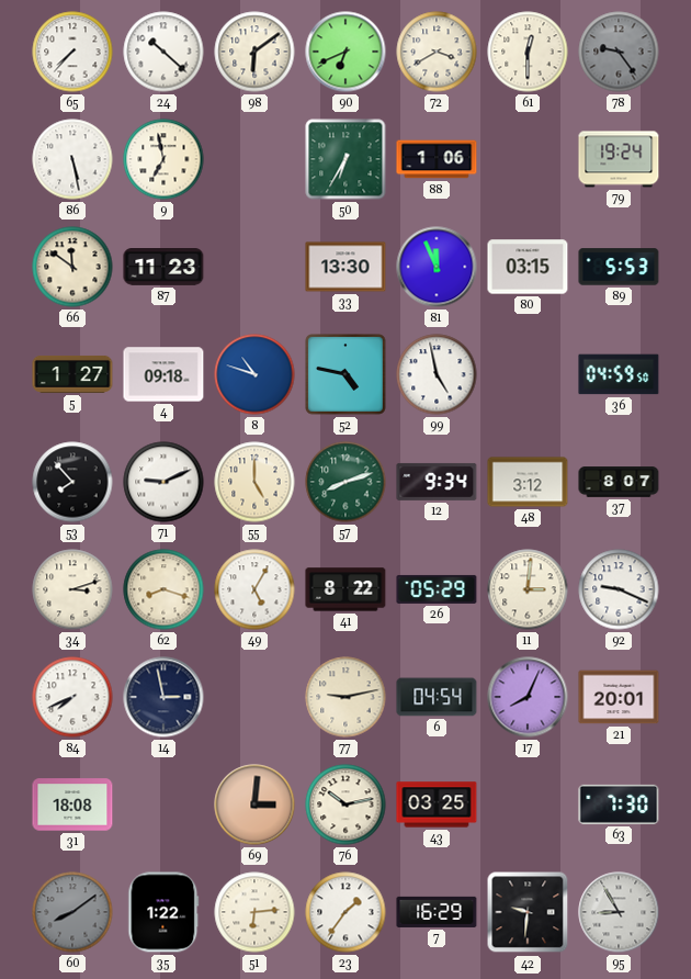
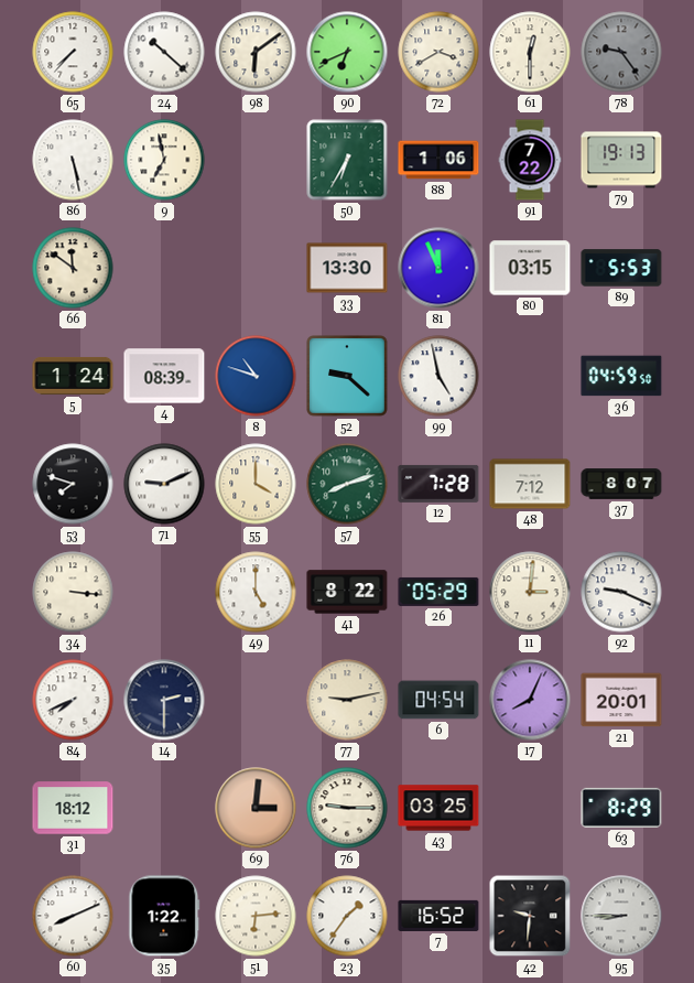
91: none -> 7:22
79: 19:24 -> 19:13
87: 11:23 -> none
5: 1:27 -> 1:24
4: 09:18 -> 08:39
52: 4:47 -> 9:22
53: 7:53 -> 7:48
55: 5:00 -> 4:00
12: 9:34 -> 7:28
48: 3:12 -> 7:12
34: 3:12 -> 3:16
62: 8:18 -> none
49: 5:05 -> 5:00
14: 2:58 -> 2:30
31: 18:08 -> 18:12
76: 10:13 -> 9:15
63: 7:30 -> 8:29
60: 8:09 -> 8:11
60 dial: grey -> white
7: 16:29 -> 16:52
95: 8:55 -> 8:45
